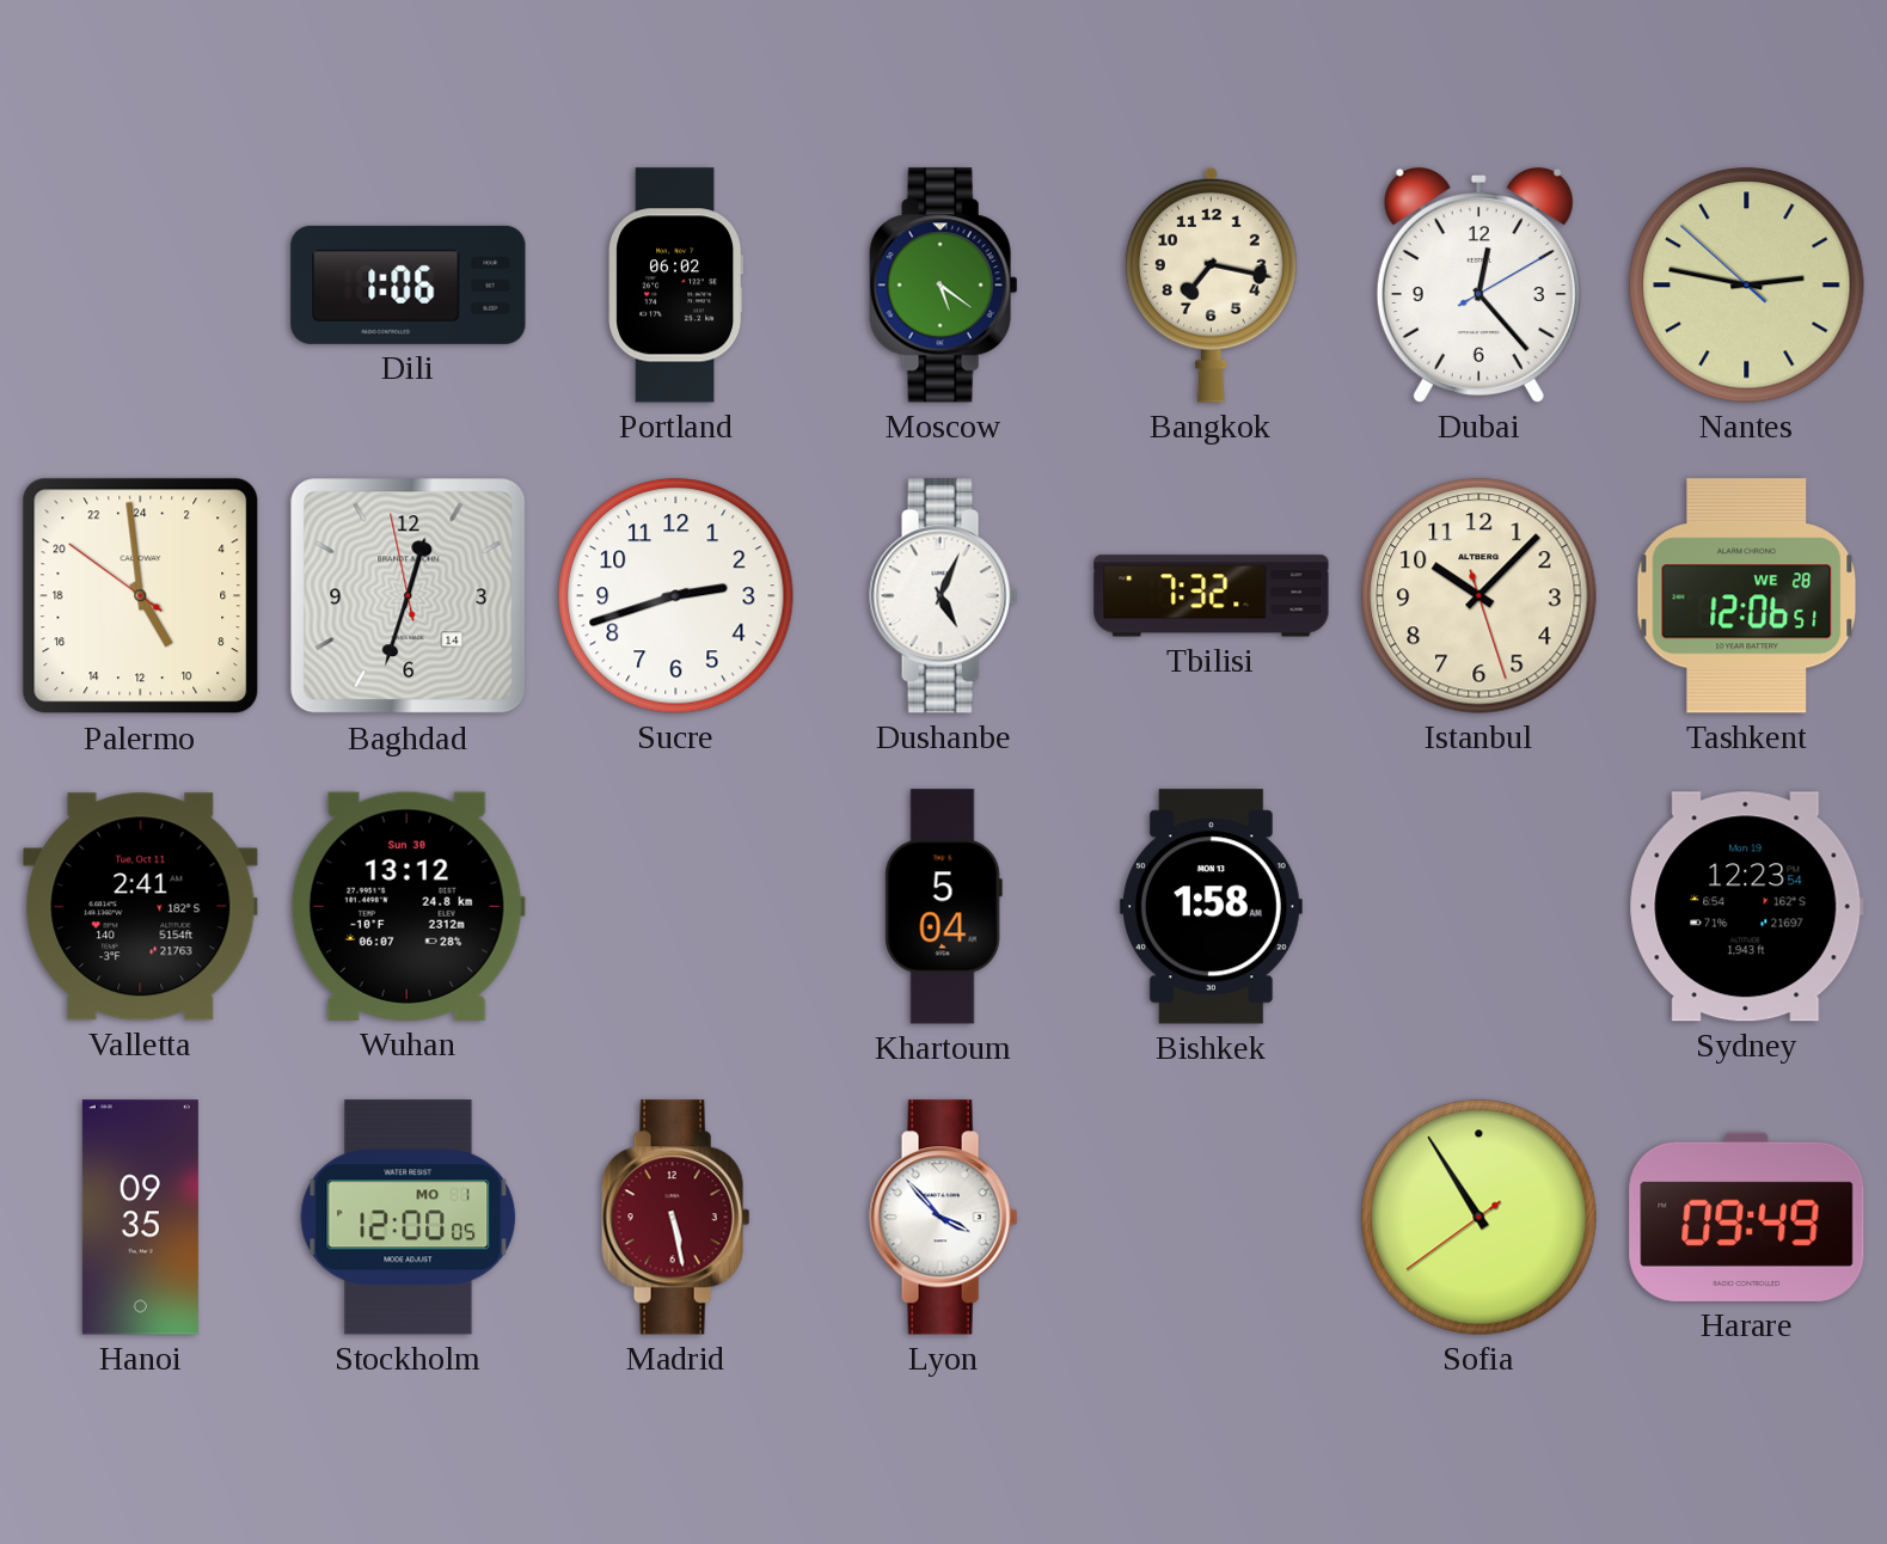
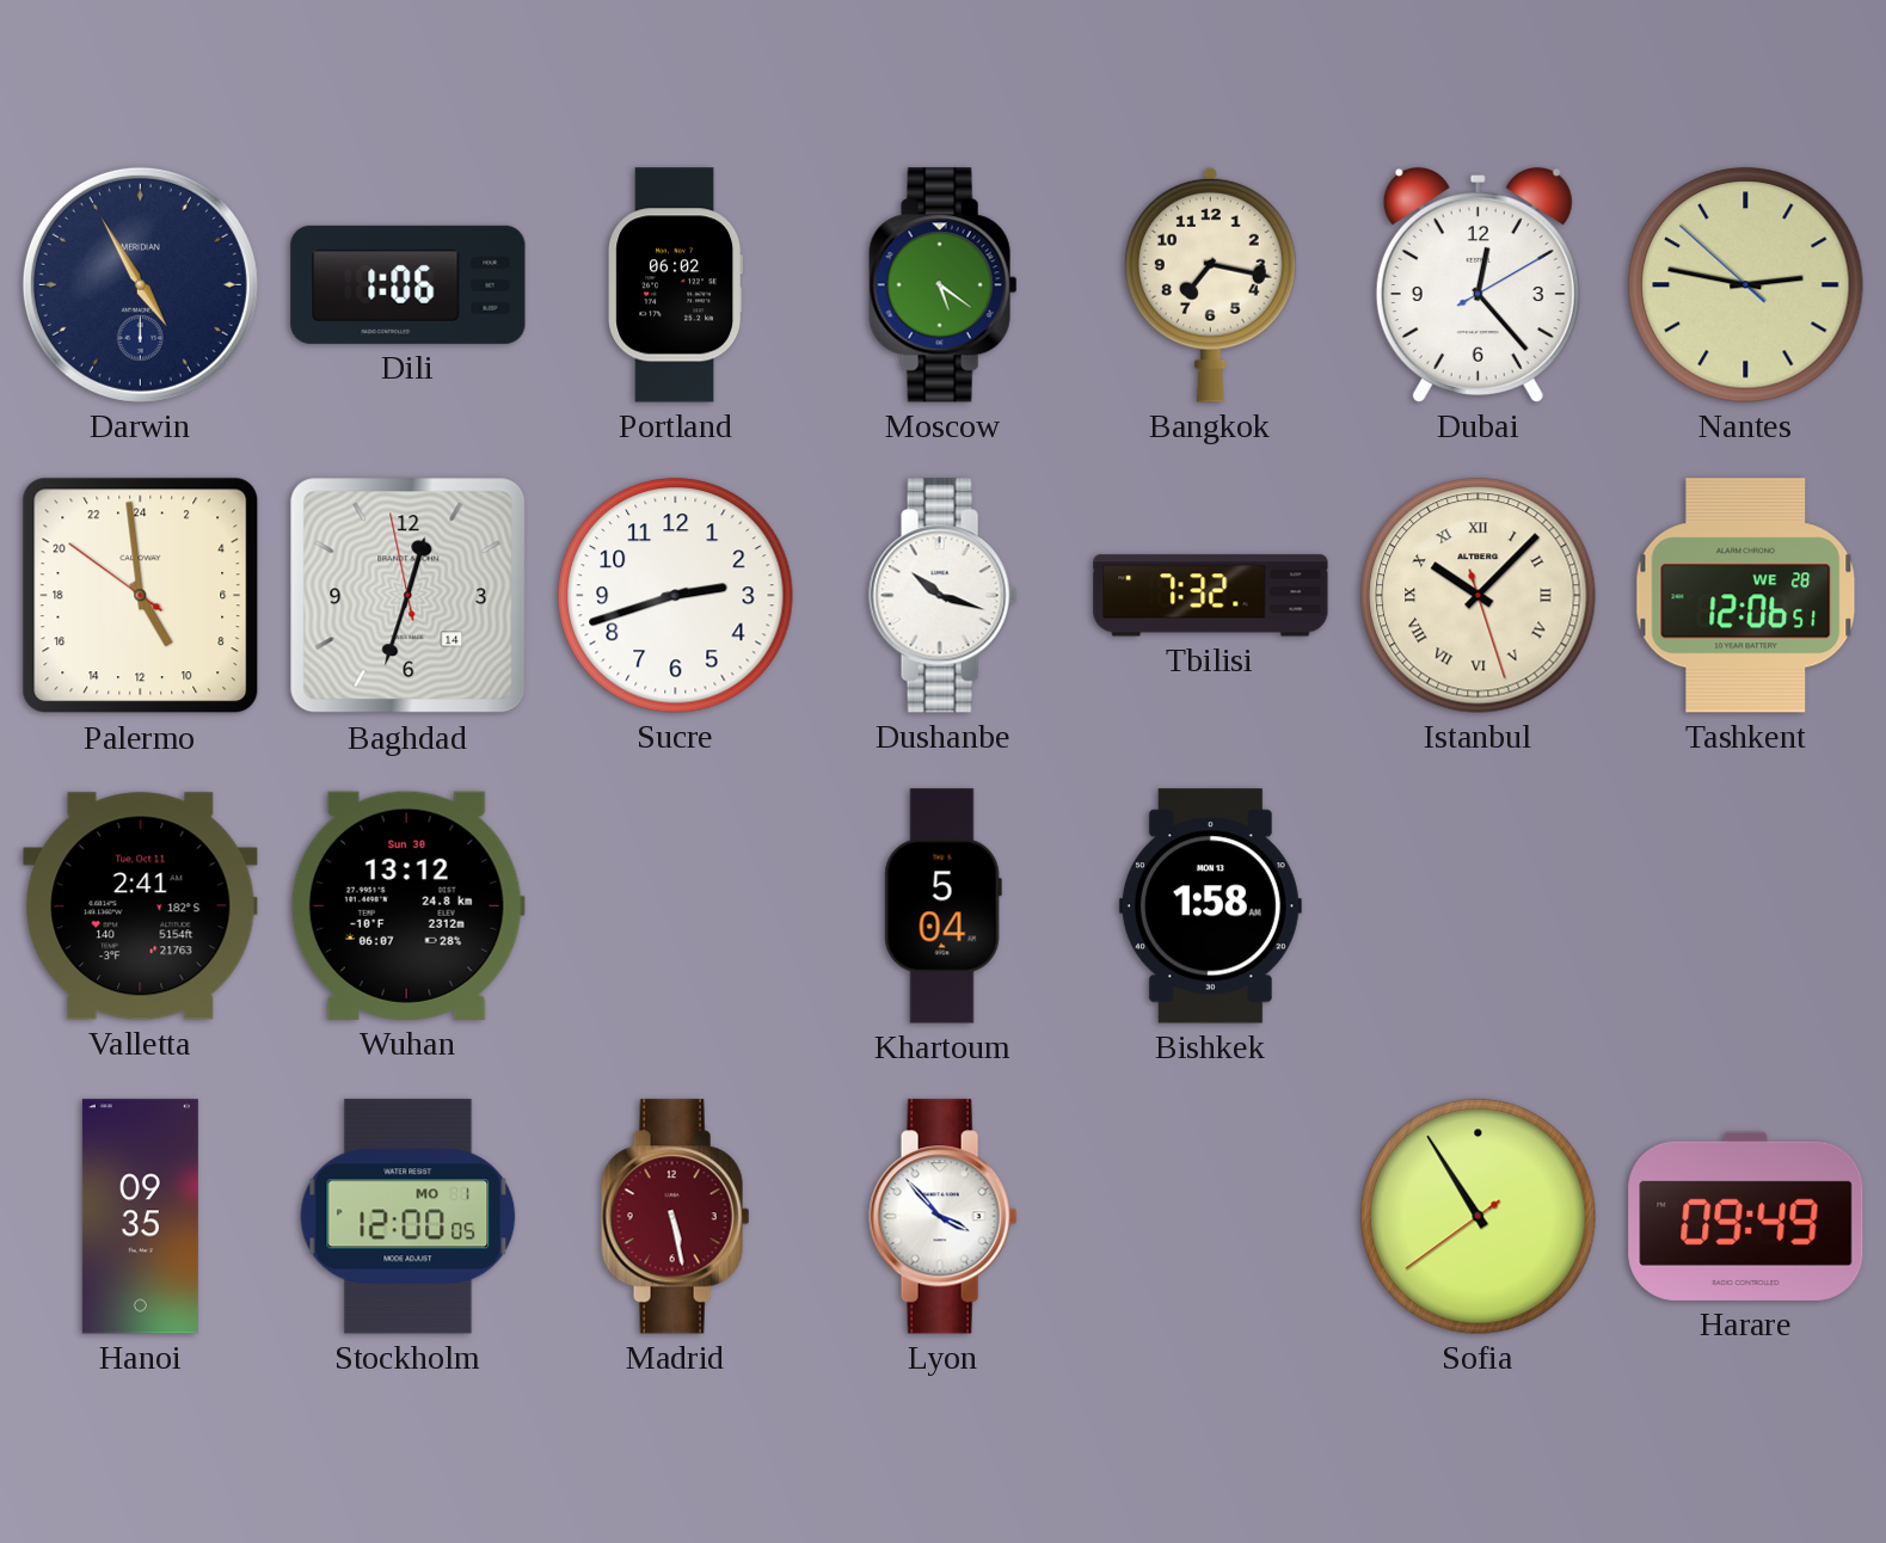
Darwin: none -> 4:55
Dushanbe: 5:04 -> 10:18
Istanbul numerals: Arabic -> Roman
Sydney: 12:23 -> none
